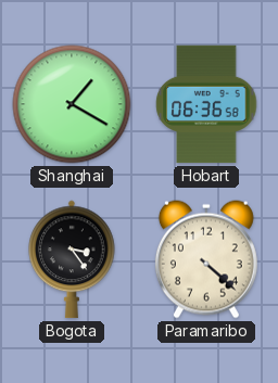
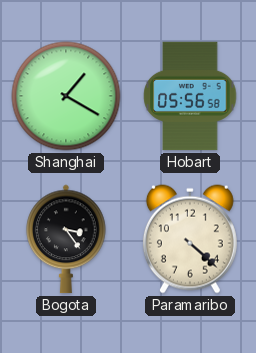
Hobart: 06:36 -> 05:56
